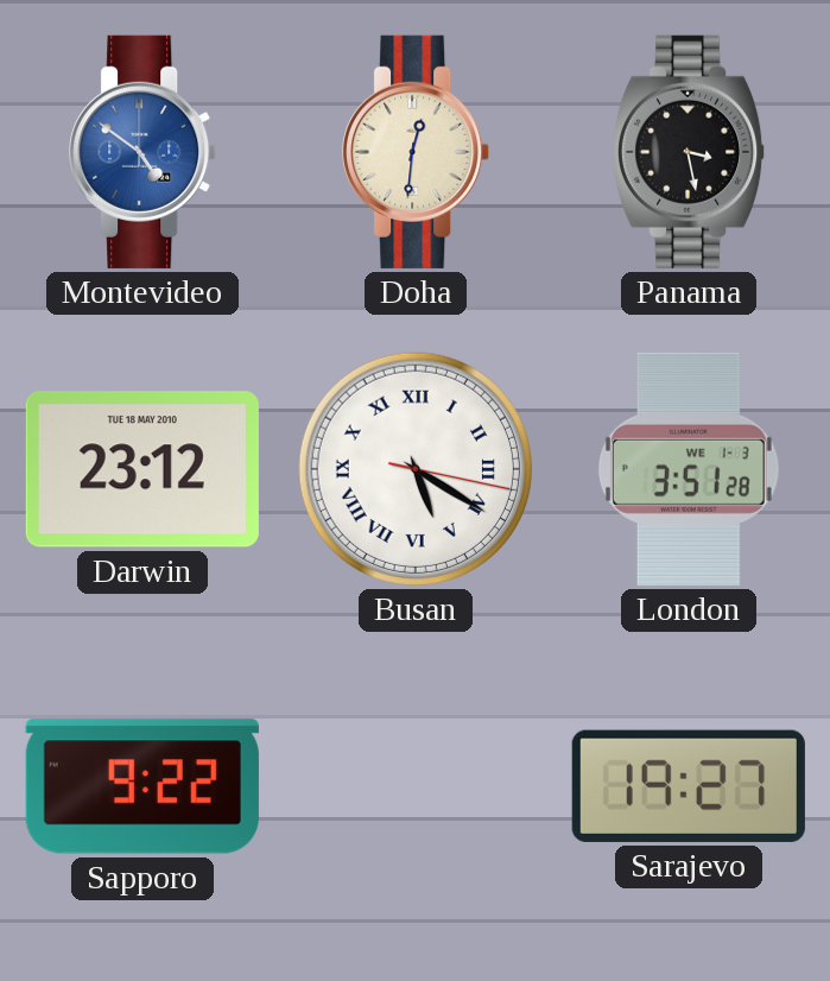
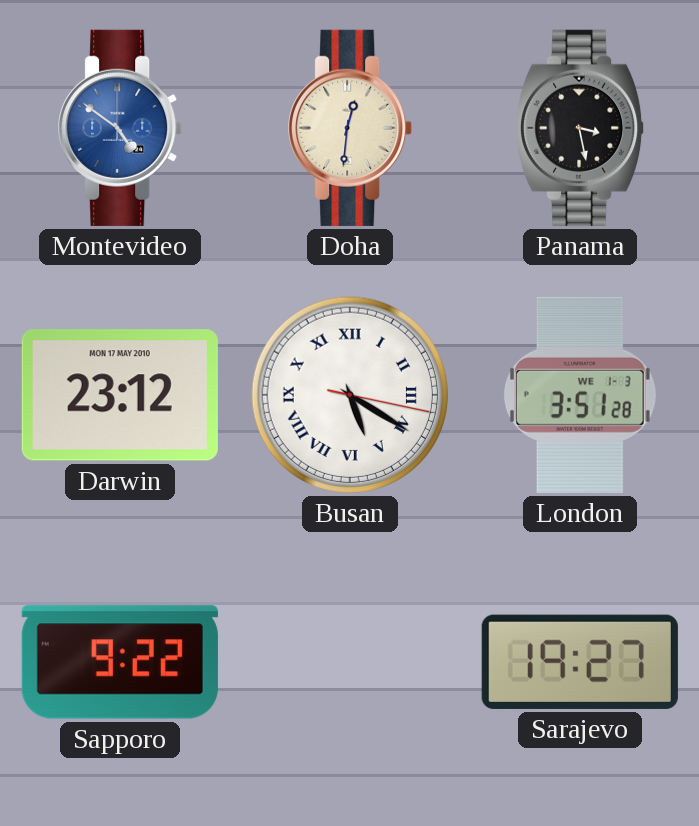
Darwin date: TUE 18 MAY 2010 -> MON 17 MAY 2010
